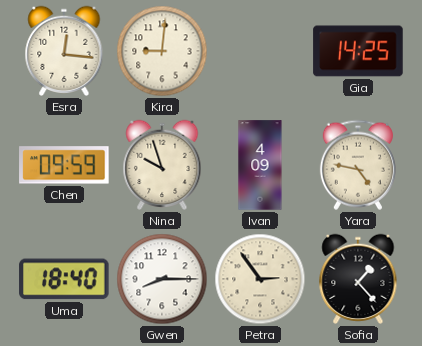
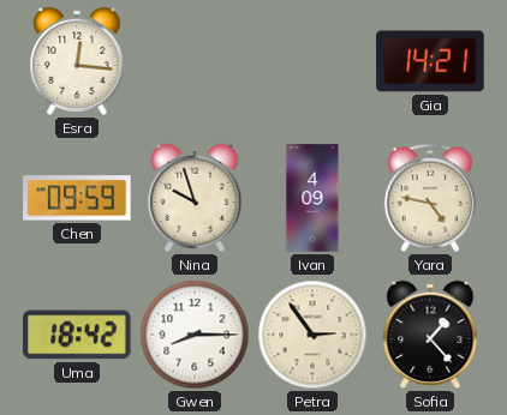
Kira: 9:01 -> none
Gia: 14:25 -> 14:21
Uma: 18:40 -> 18:42
